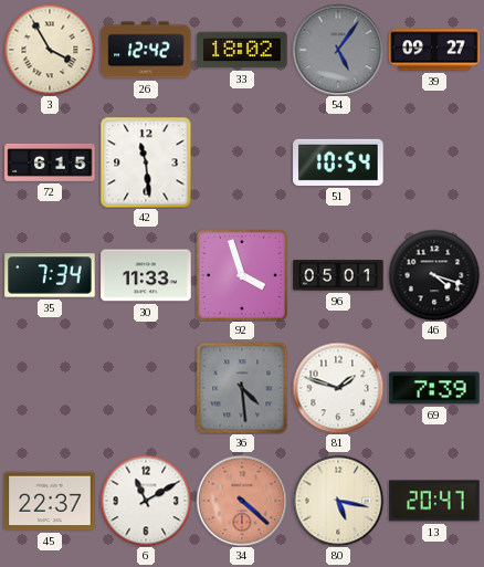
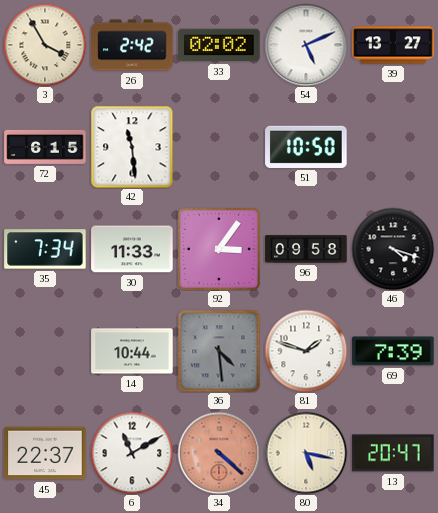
26: 12:42 -> 2:42
33: 18:02 -> 02:02
54: 5:06 -> 5:11
54 dial: grey -> white
39: 09:27 -> 13:27
51: 10:54 -> 10:50
92: 3:57 -> 3:06
96: 05:01 -> 09:58
14: none -> 10:44
